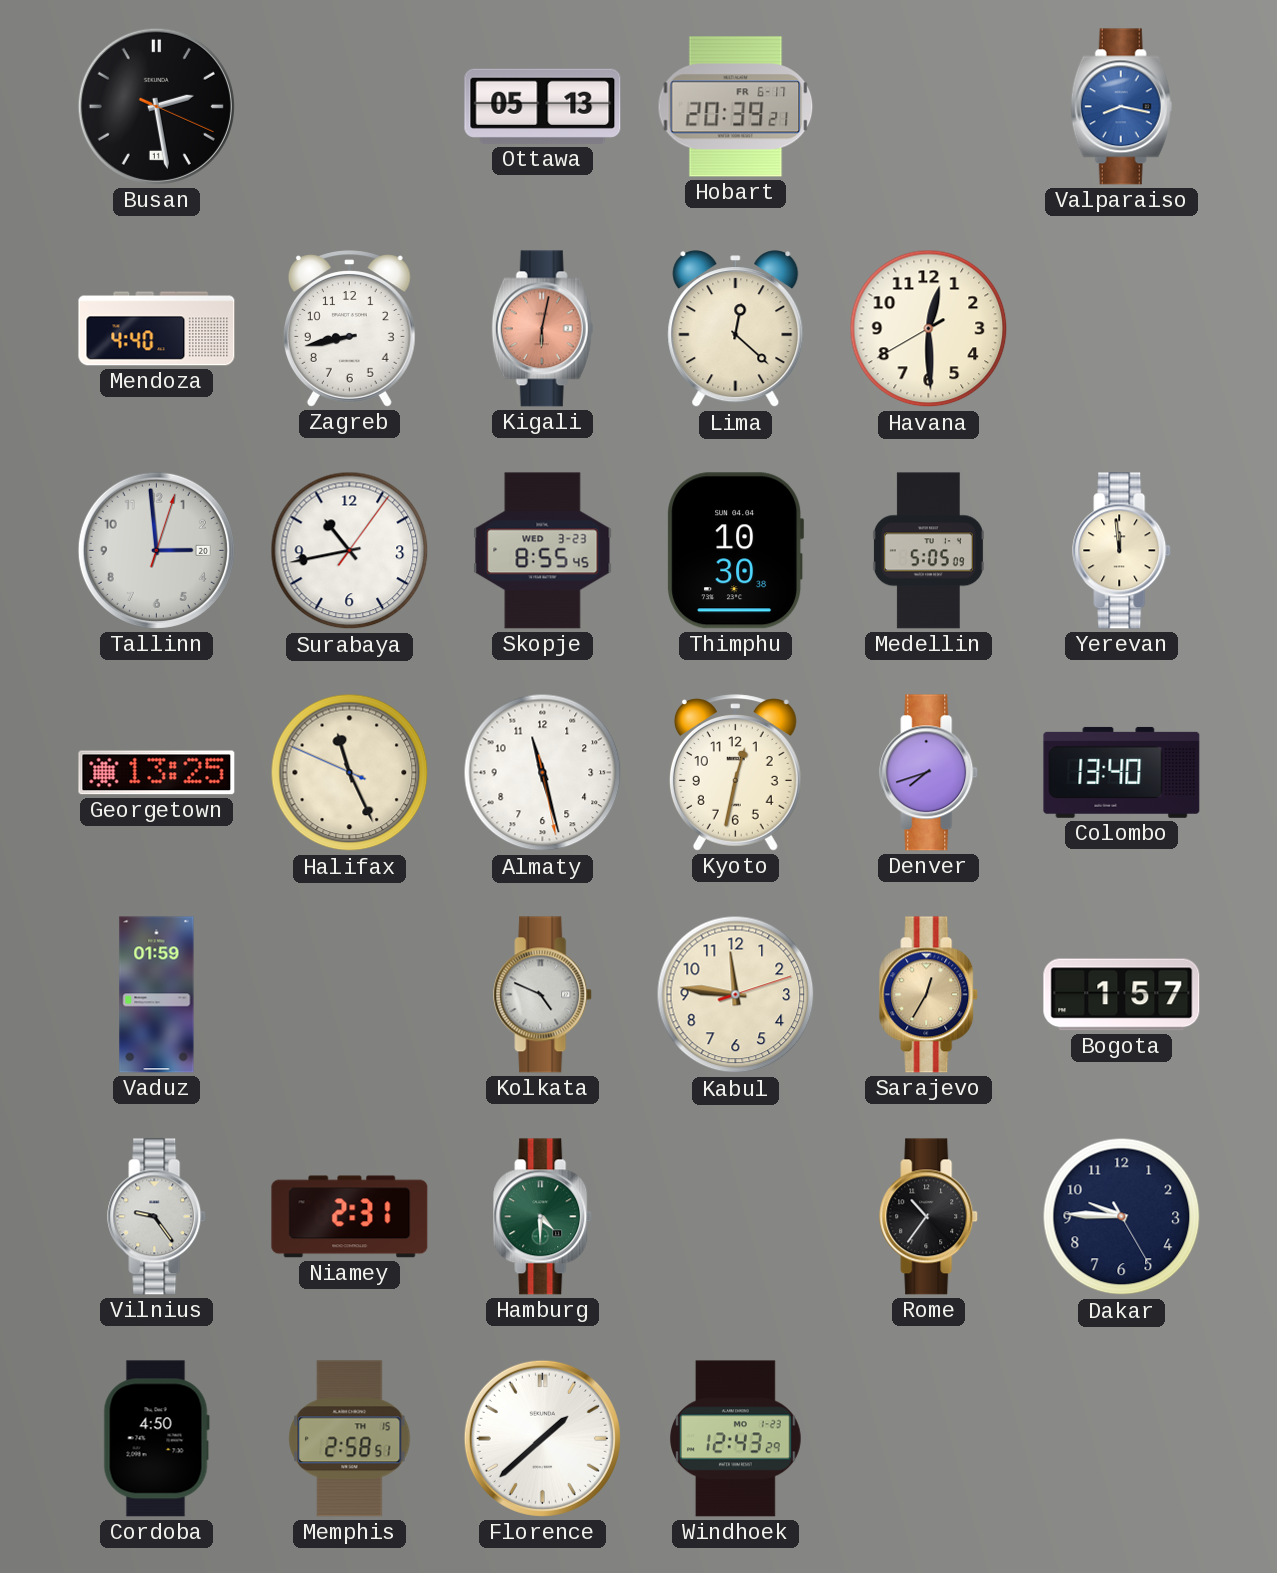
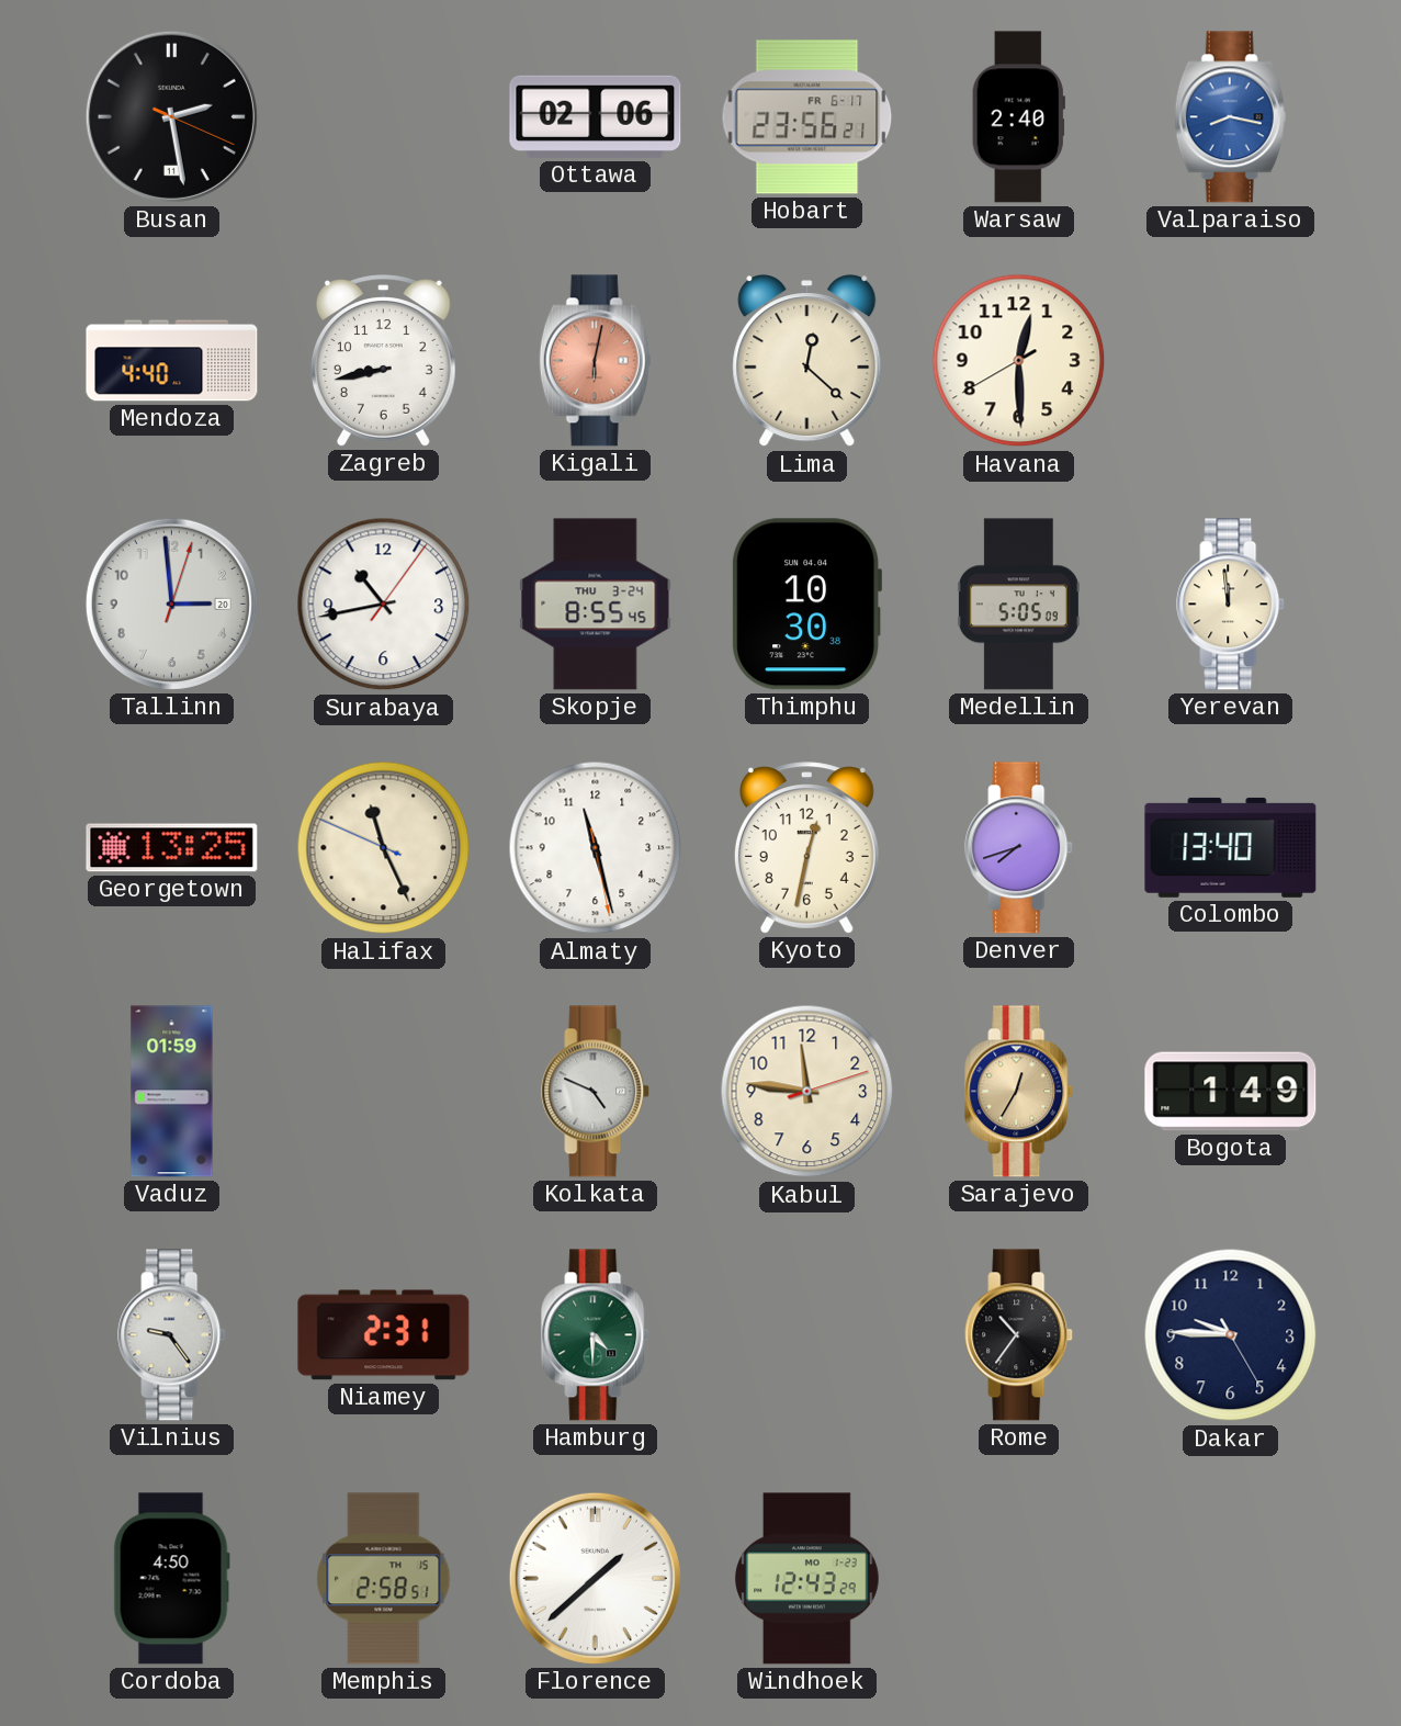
Ottawa: 05:13 -> 02:06
Hobart: 20:39 -> 23:56
Warsaw: none -> 2:40
Skopje date: WED 3-23 -> THU 3-24
Bogota: 1:57 -> 1:49
